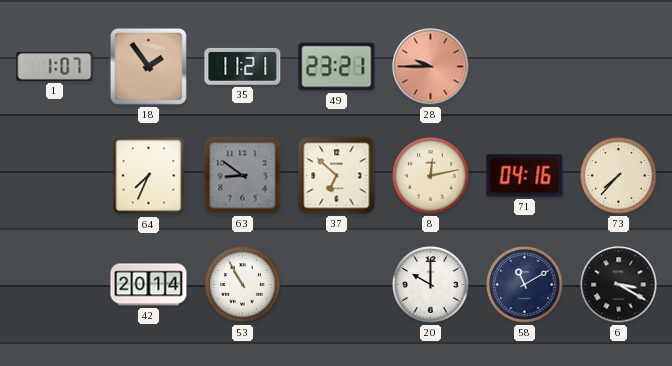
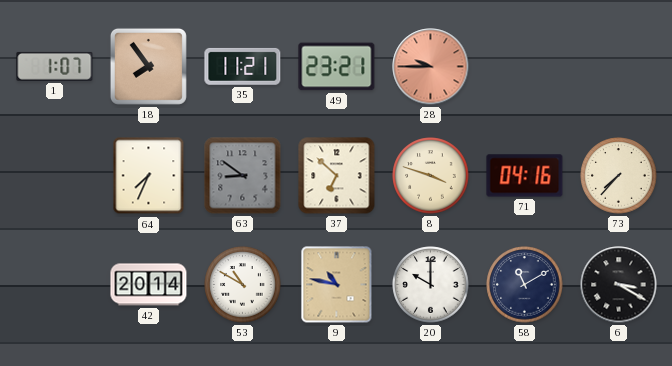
18: 1:54 -> 7:54
8: 12:13 -> 3:48
53: 10:55 -> 10:50
9: none -> 10:47
